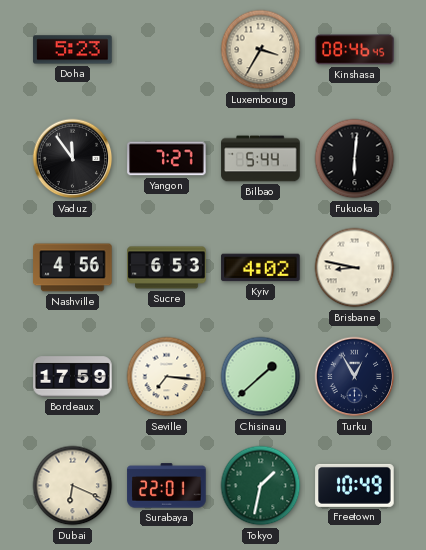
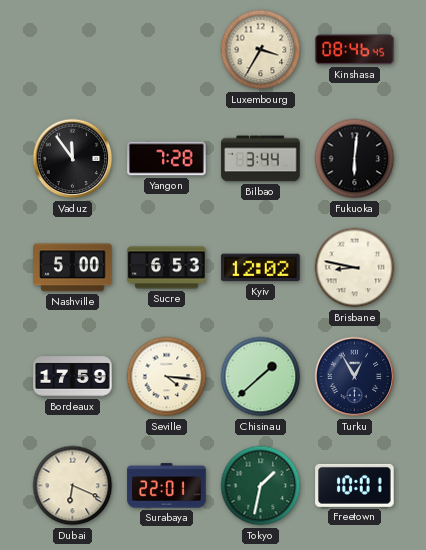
Doha: 5:23 -> none
Yangon: 7:27 -> 7:28
Bilbao: 5:44 -> 3:44
Nashville: 4:56 -> 5:00
Kyiv: 4:02 -> 12:02
Seville: 7:16 -> 4:16
Freetown: 10:49 -> 10:01
